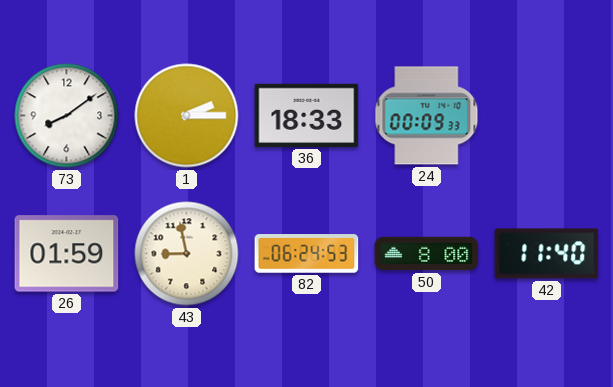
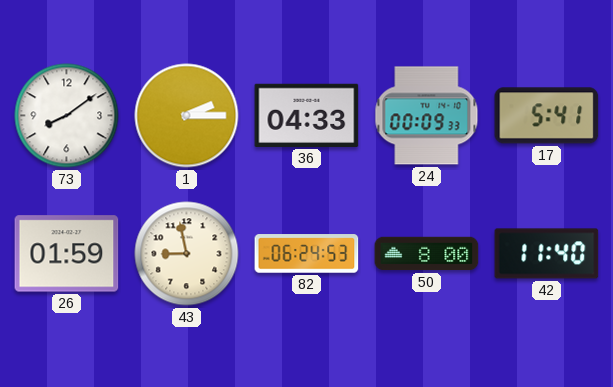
36: 18:33 -> 04:33
17: none -> 5:41
